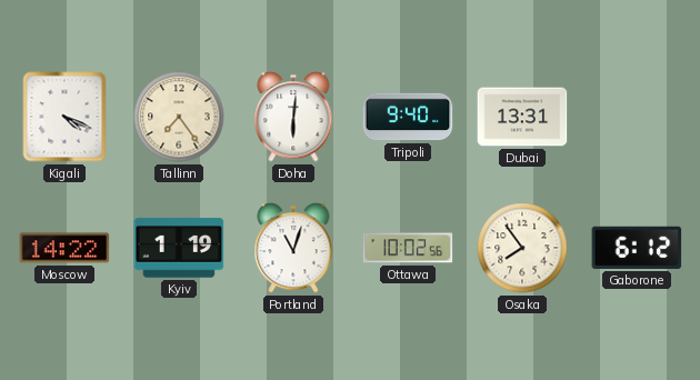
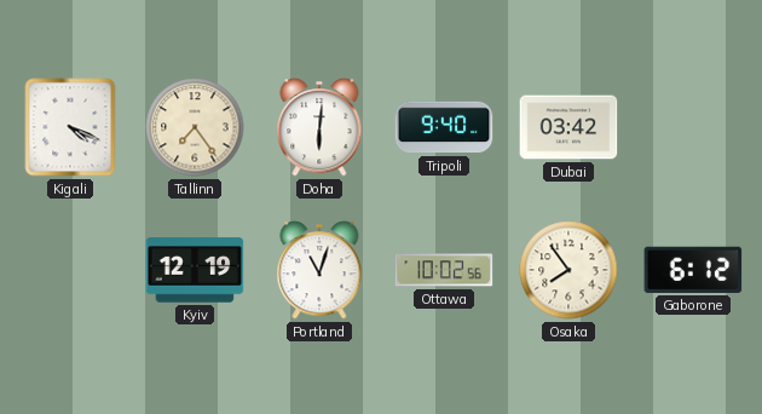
Dubai: 13:31 -> 03:42
Moscow: 14:22 -> none
Kyiv: 1:19 -> 12:19
